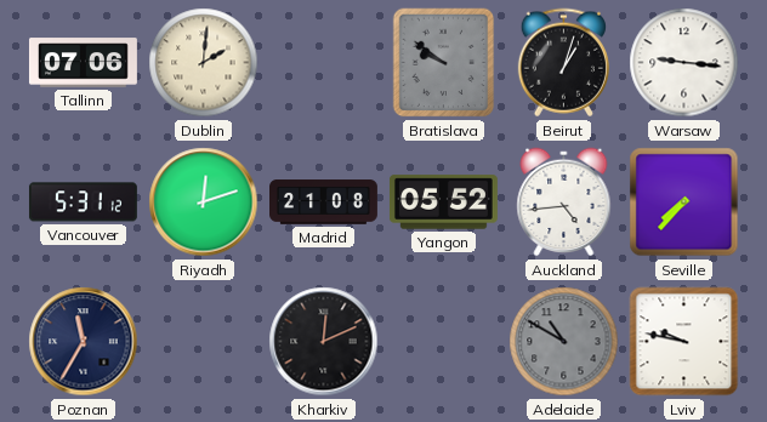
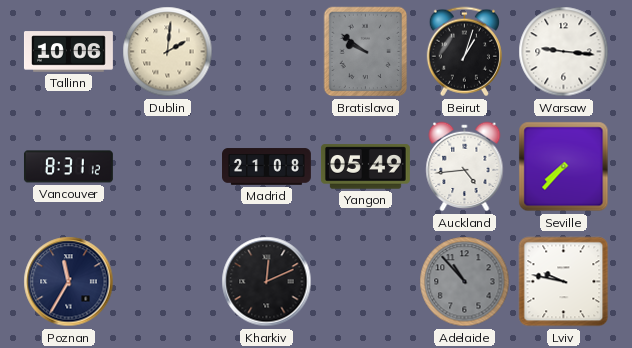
Tallinn: 07:06 -> 10:06
Vancouver: 5:31 -> 8:31
Riyadh: 12:12 -> none
Yangon: 05:52 -> 05:49
Adelaide: 10:50 -> 10:53
